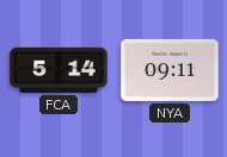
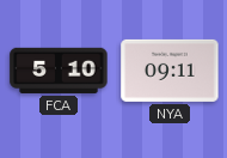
FCA: 5:14 -> 5:10
